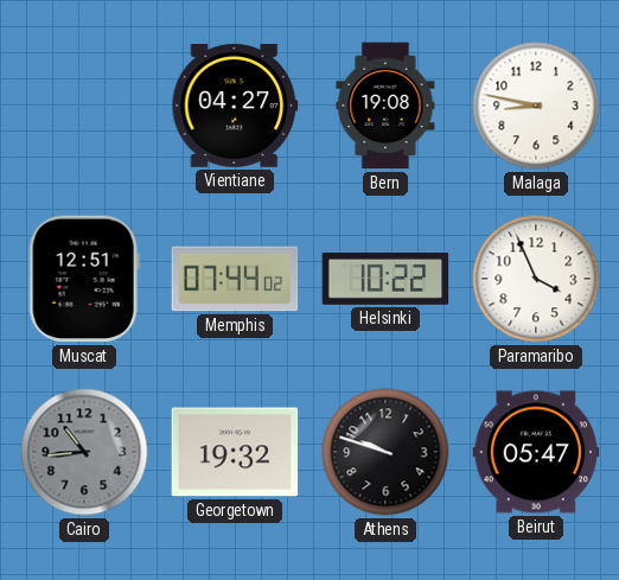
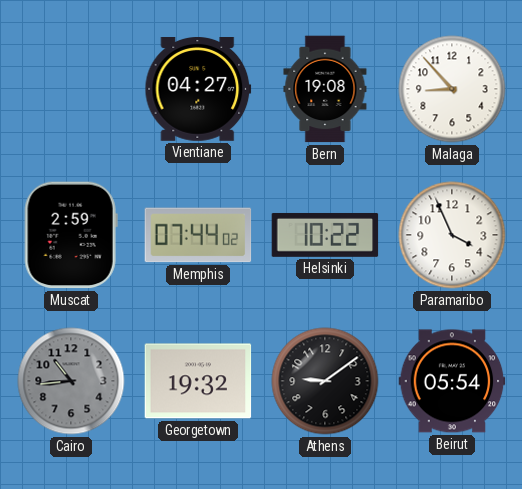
Malaga: 8:47 -> 8:53
Muscat: 12:51 -> 2:59
Athens: 9:48 -> 9:09
Beirut: 05:47 -> 05:54
